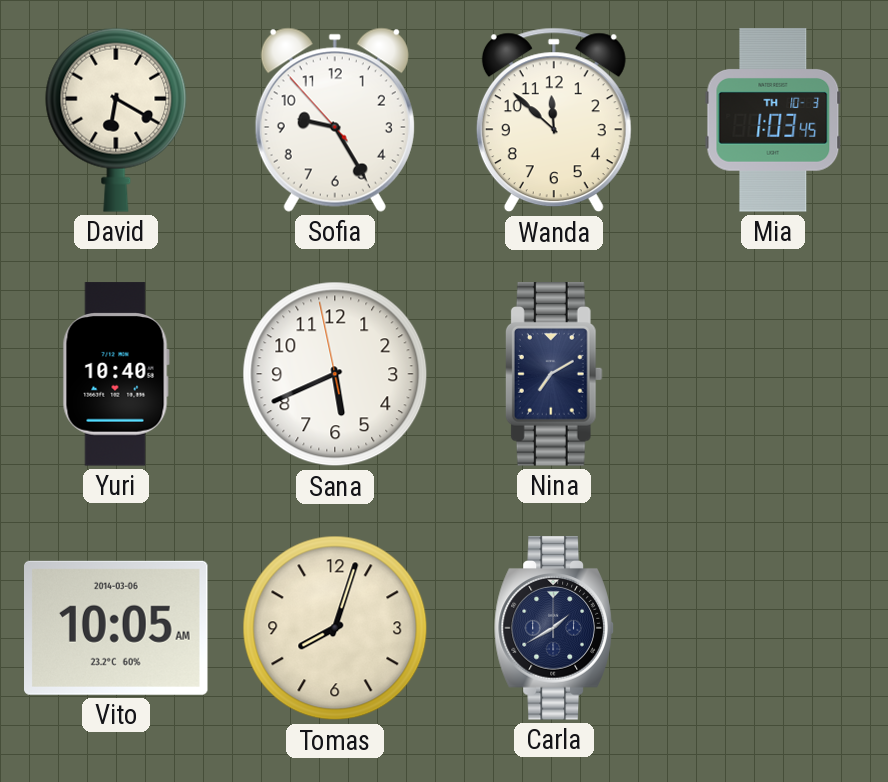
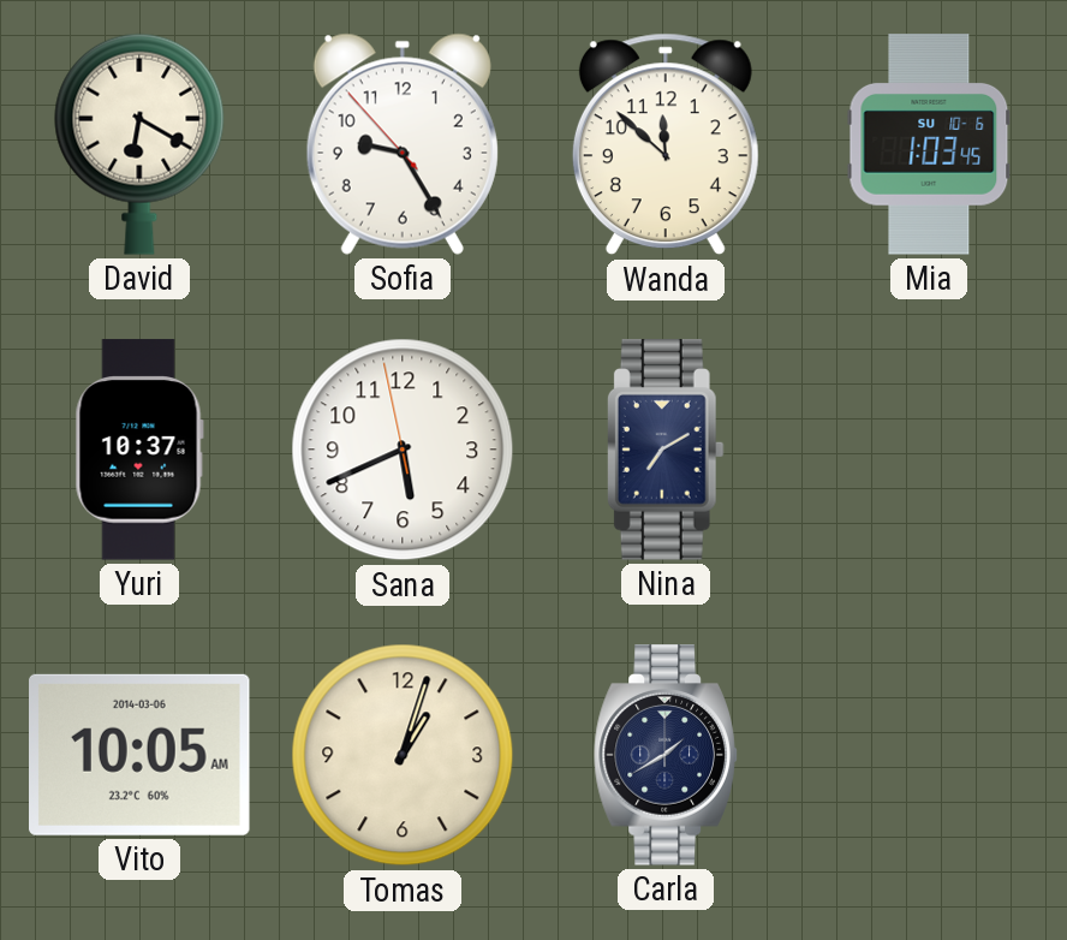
Mia date: TH 10-3 -> SU 10-6
Yuri: 10:40 -> 10:37
Tomas: 8:03 -> 1:03
